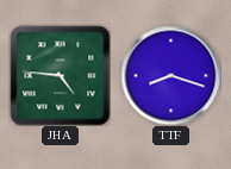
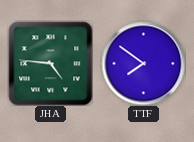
TTF: 8:18 -> 7:51
